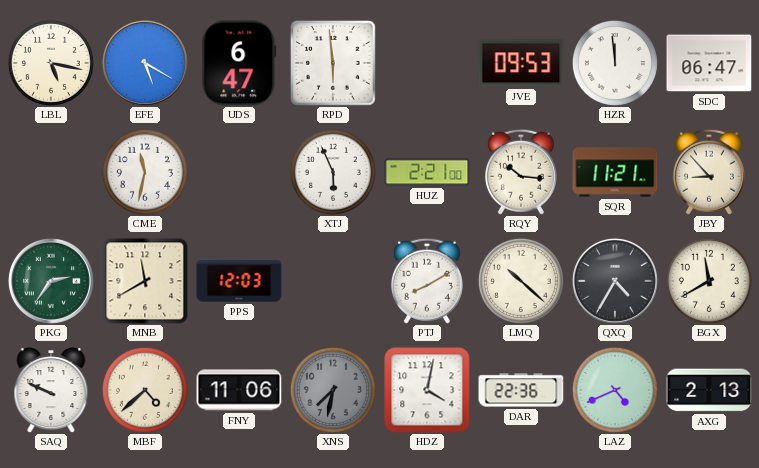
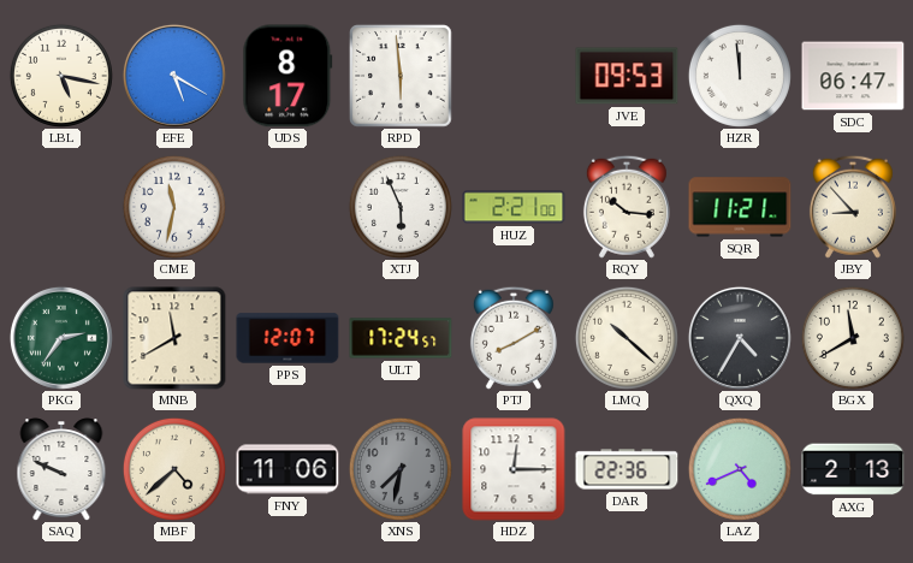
UDS: 6:47 -> 8:17
PPS: 12:03 -> 12:07
ULT: none -> 17:24
HDZ: 4:02 -> 12:15
